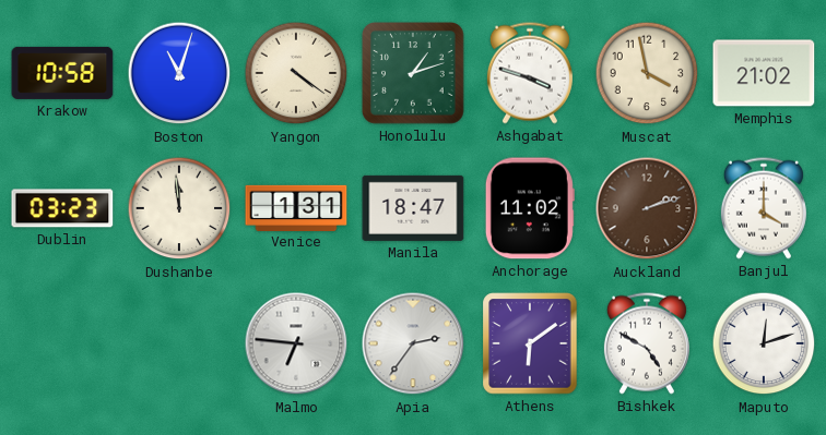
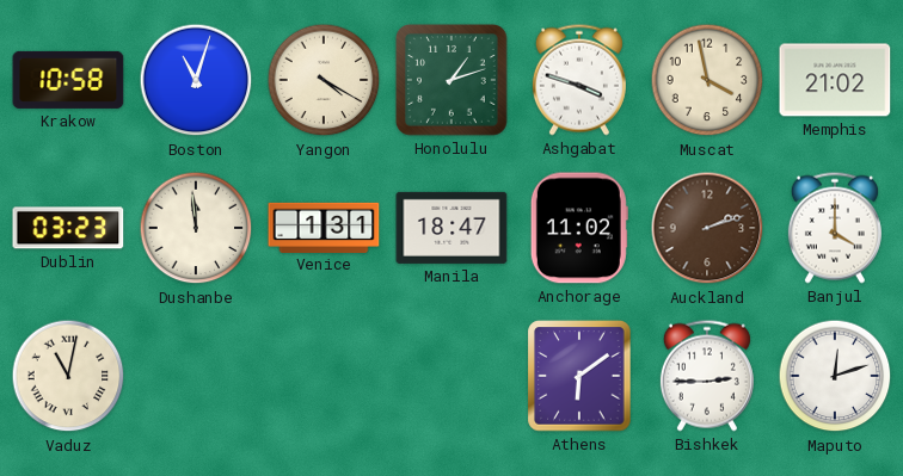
Yangon: 4:21 -> 4:20
Vaduz: none -> 11:02
Malmo: 6:46 -> none
Apia: 2:36 -> none
Bishkek: 4:50 -> 2:45
